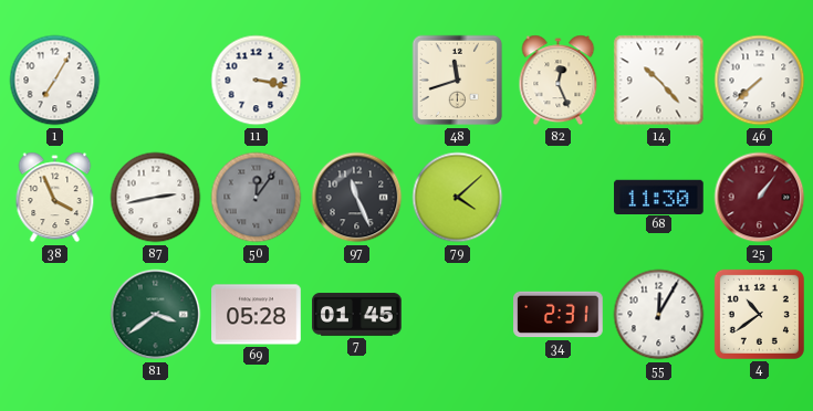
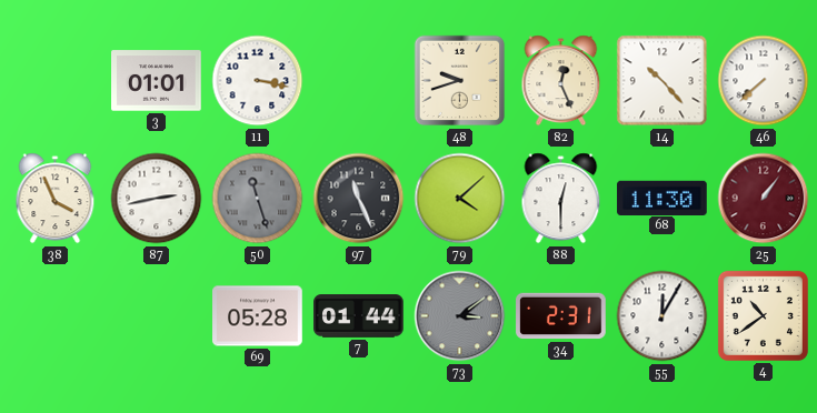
1: 7:05 -> none
3: none -> 01:01
48: 11:42 -> 9:42
50: 12:06 -> 11:27
88: none -> 12:30
81: 3:39 -> none
7: 01:45 -> 01:44
73: none -> 3:09
